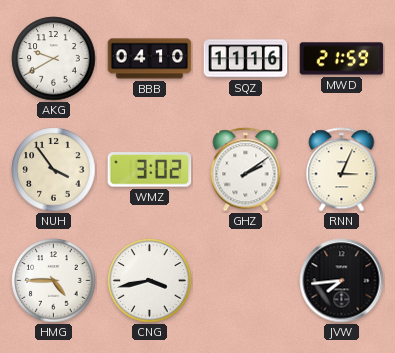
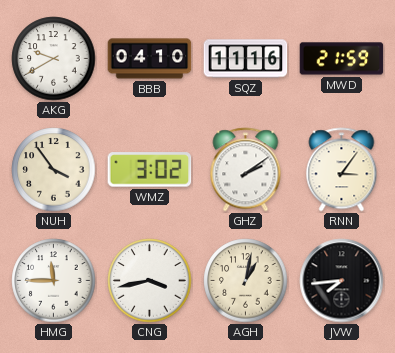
RNN: 3:04 -> 3:06
HMG: 4:45 -> 11:45
AGH: none -> 1:02
